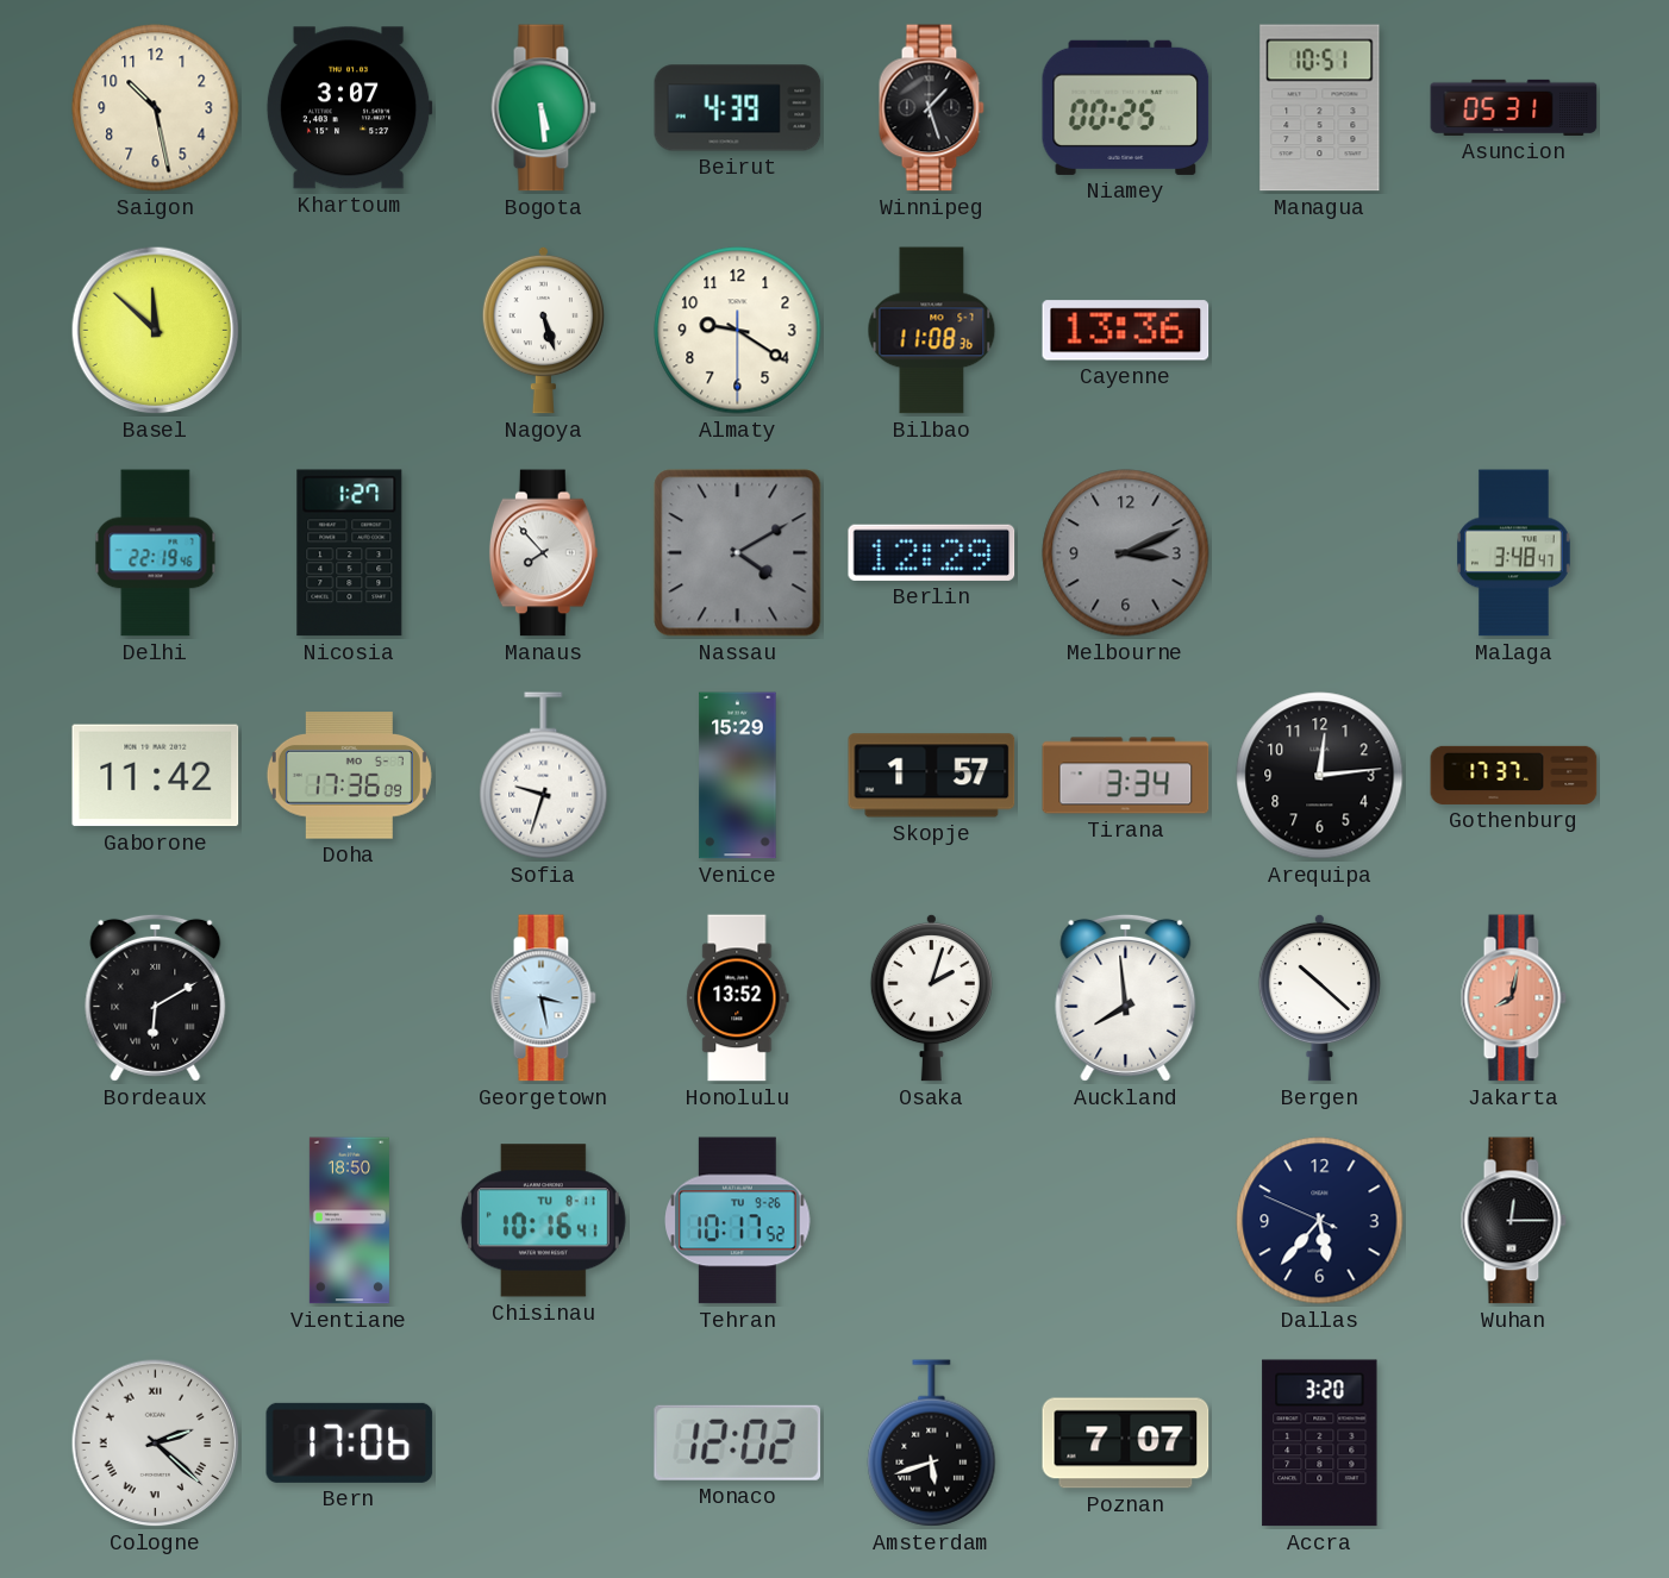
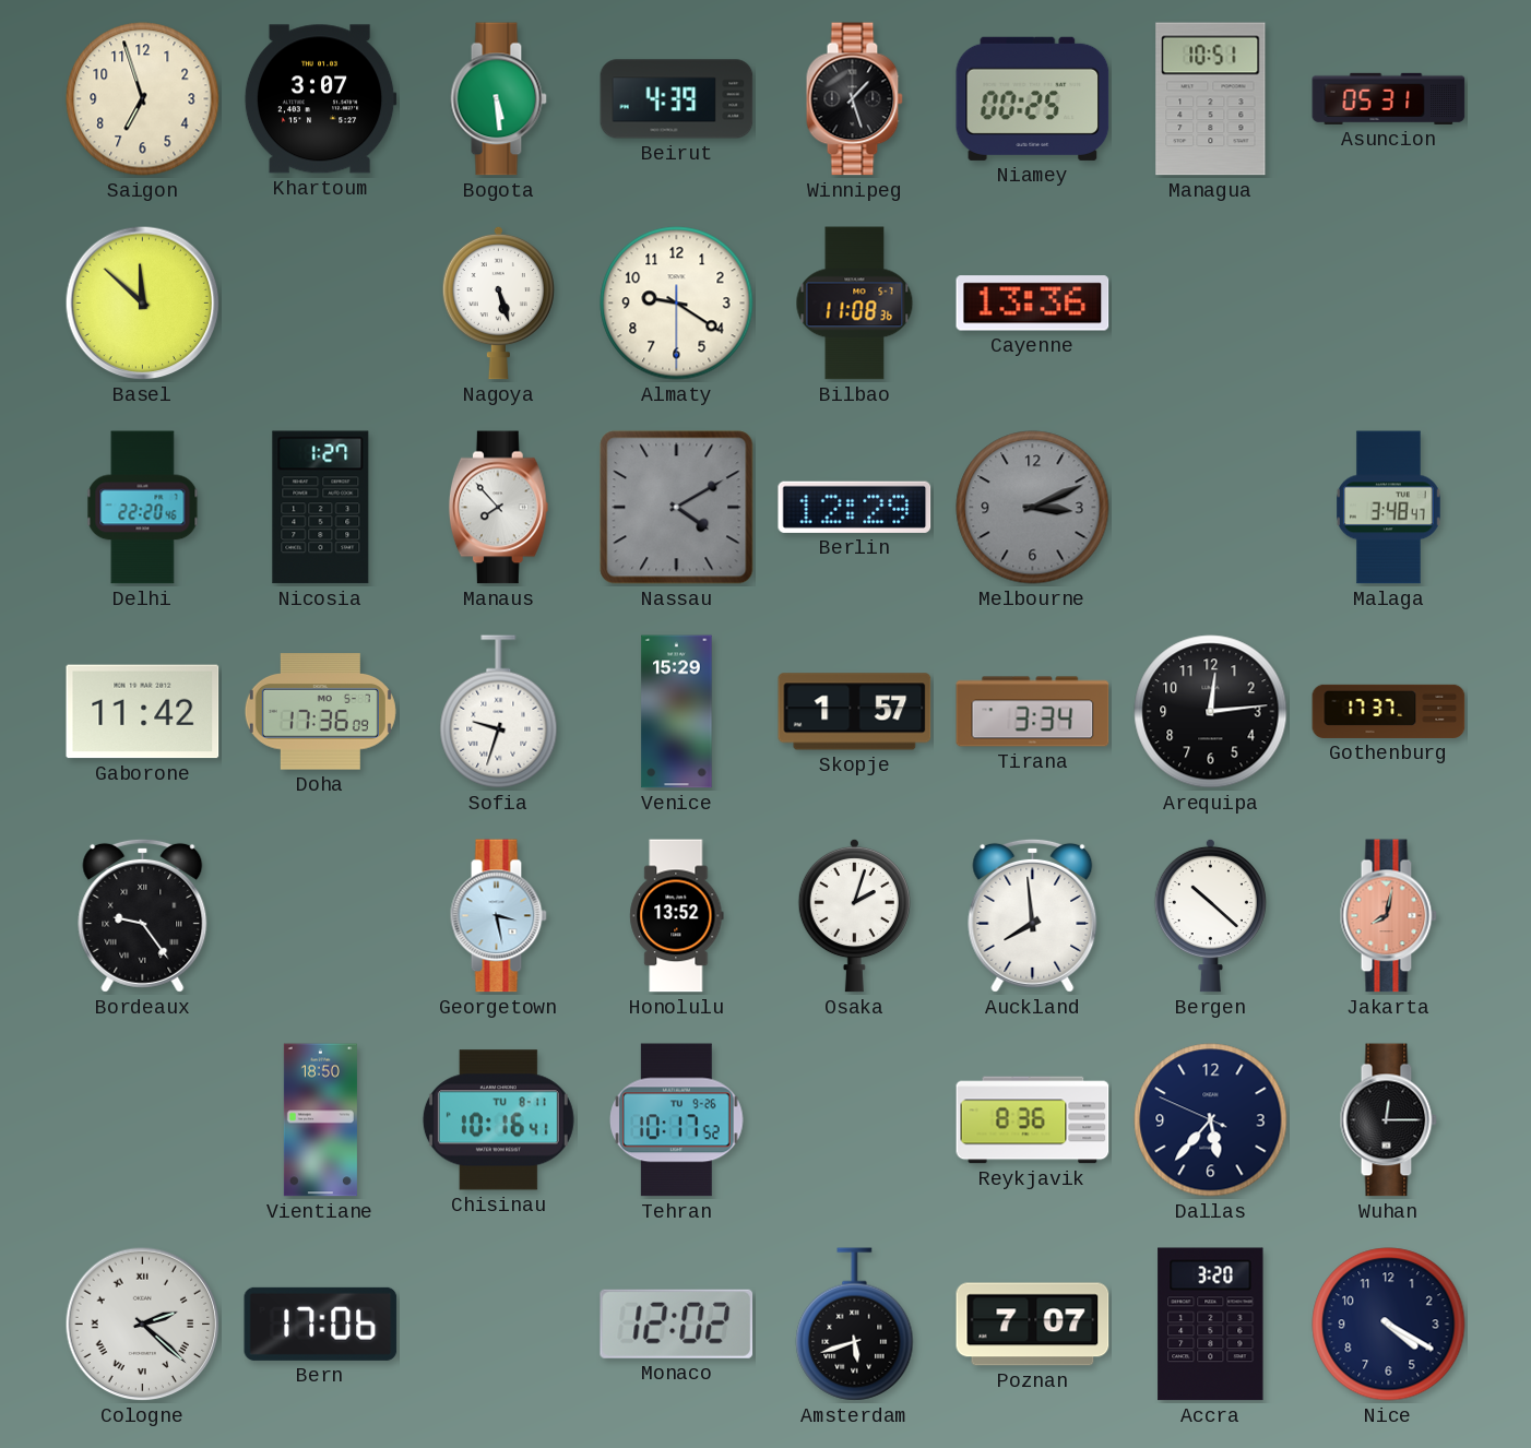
Saigon: 10:28 -> 6:57
Delhi: 22:19 -> 22:20
Bordeaux: 6:10 -> 9:24
Reykjavik: none -> 8:36
Nice: none -> 4:20
